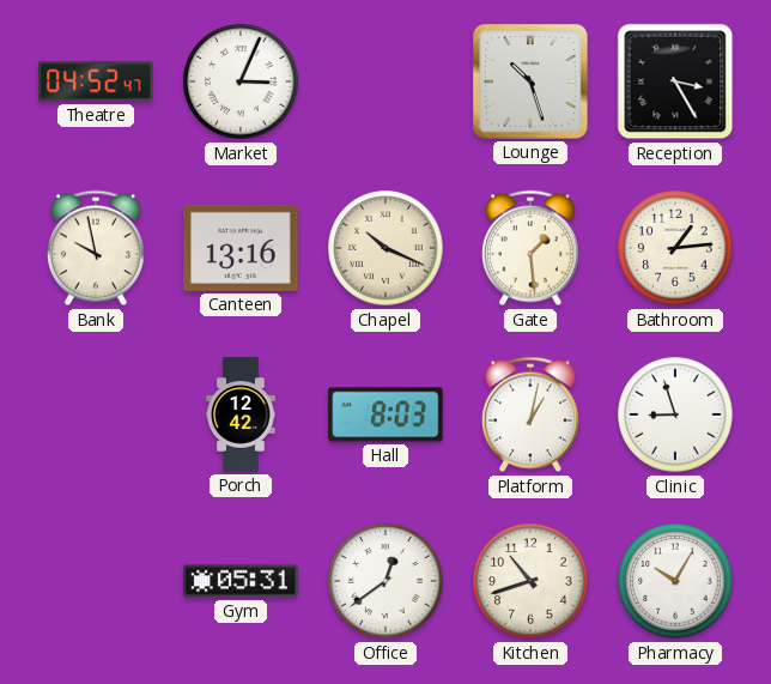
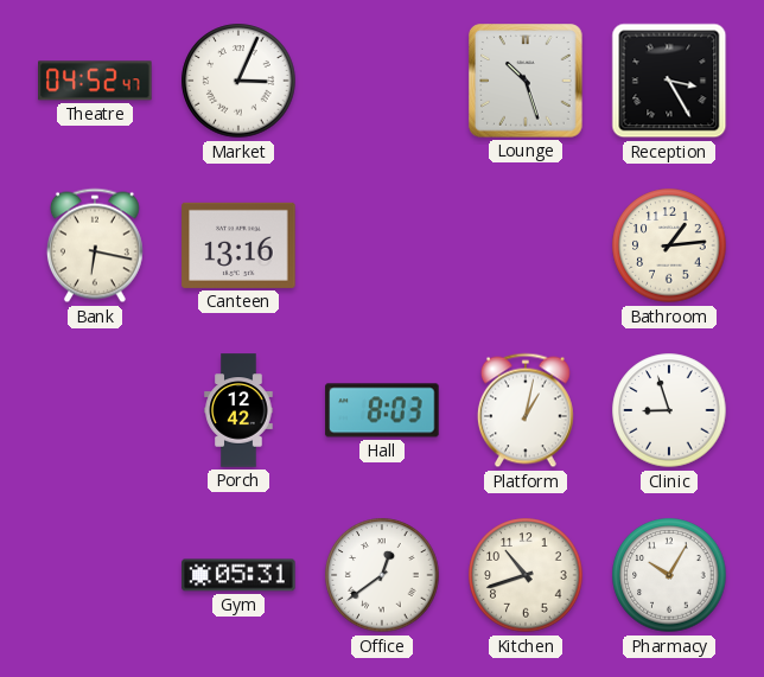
Bank: 9:58 -> 6:17
Chapel: 10:19 -> none
Gate: 1:29 -> none
